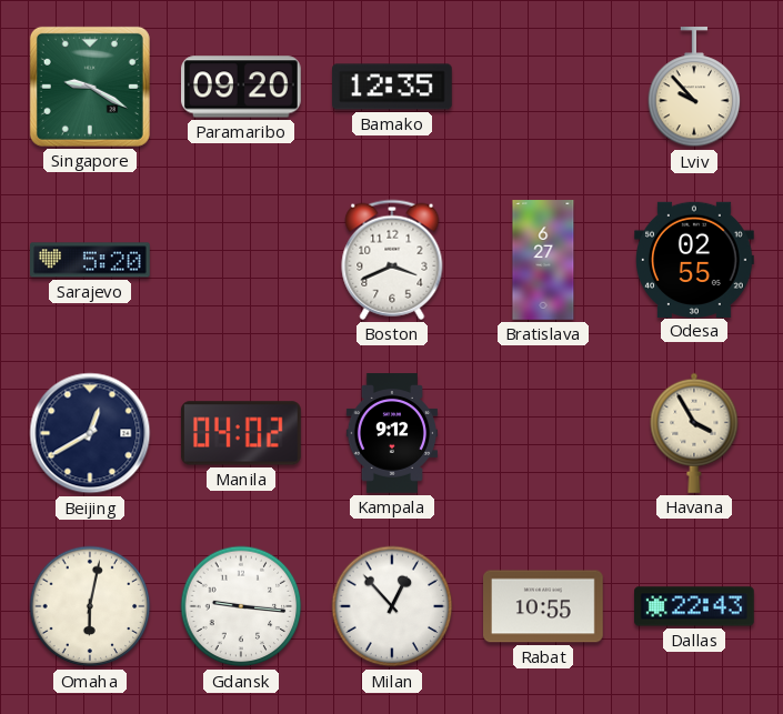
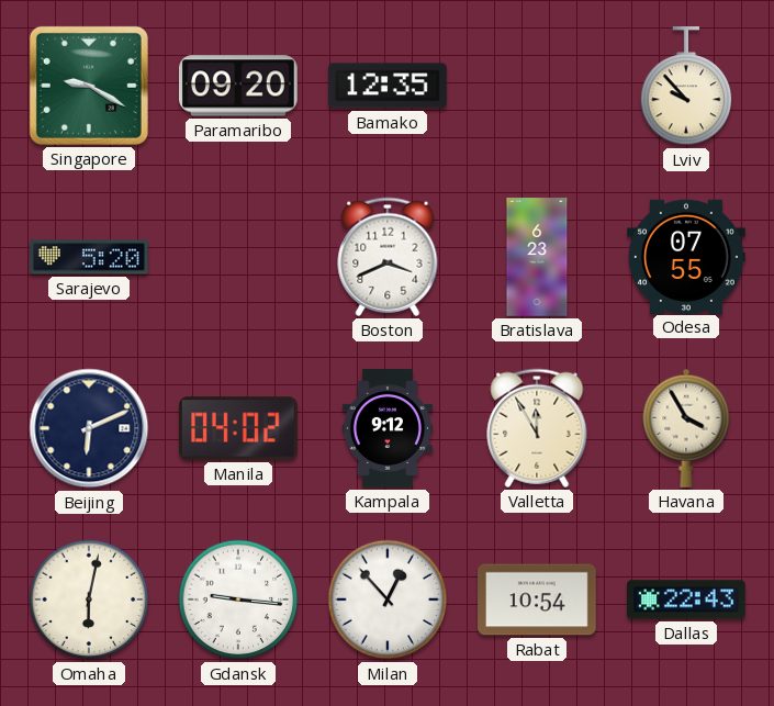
Bratislava: 6:27 -> 6:23
Odesa: 02:55 -> 07:55
Beijing: 12:40 -> 6:11
Valletta: none -> 11:55
Rabat: 10:55 -> 10:54
